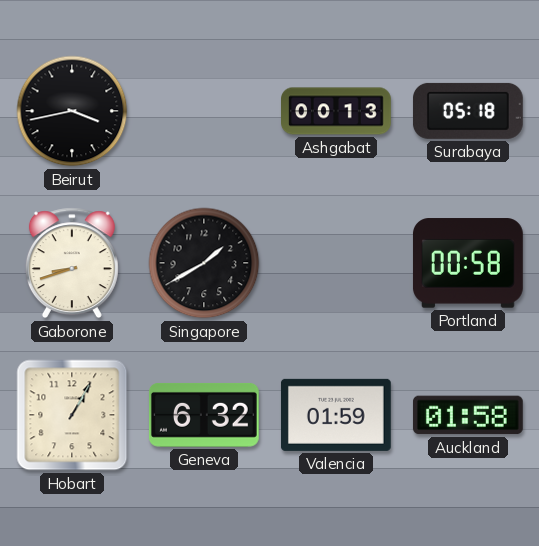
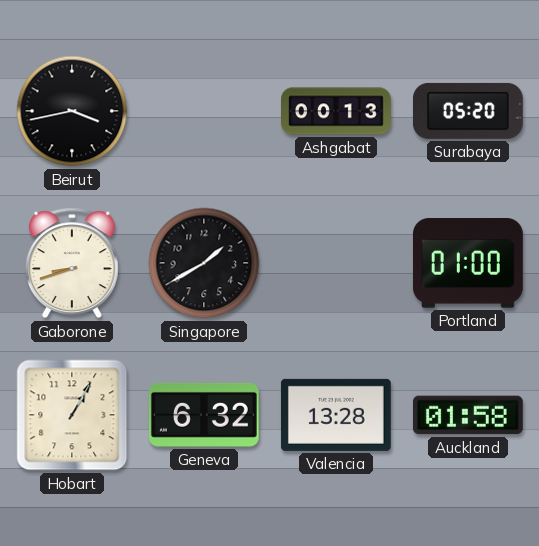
Surabaya: 05:18 -> 05:20
Portland: 00:58 -> 01:00
Valencia: 01:59 -> 13:28
